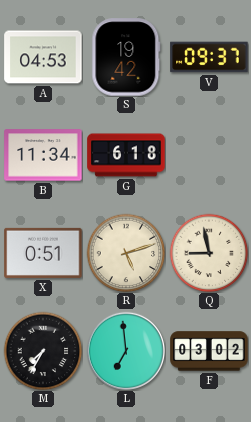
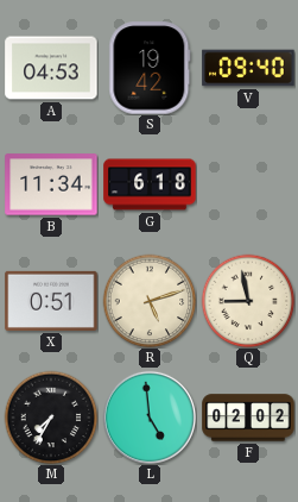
V: 09:37 -> 09:40
L: 6:59 -> 4:59
F: 03:02 -> 02:02
